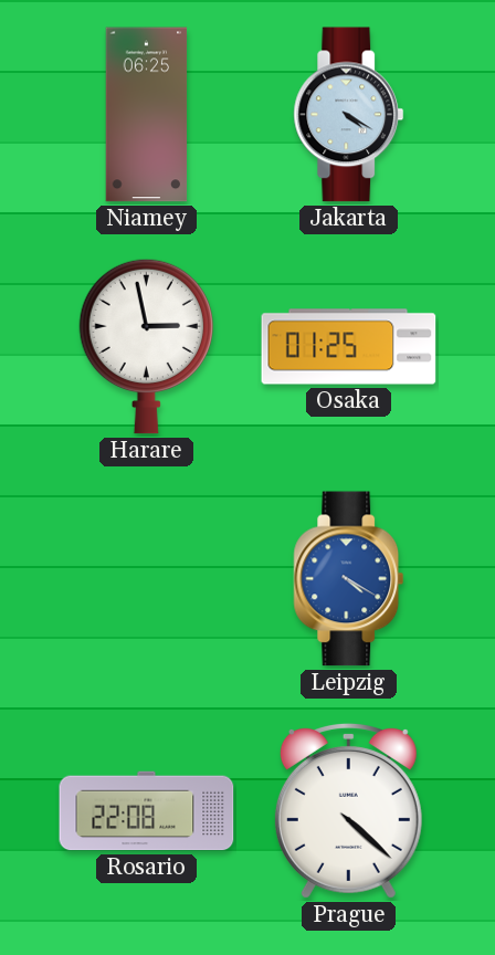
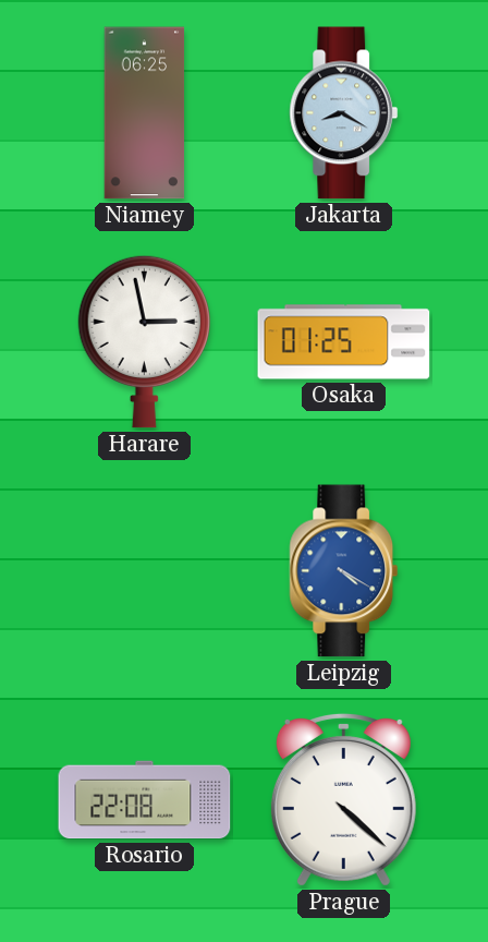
Jakarta: 4:20 -> 8:20
